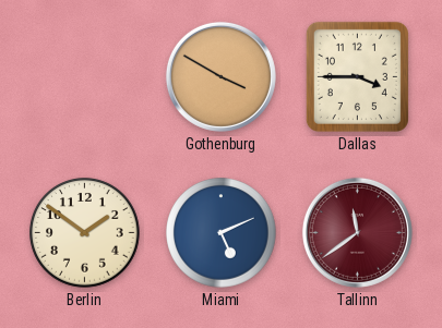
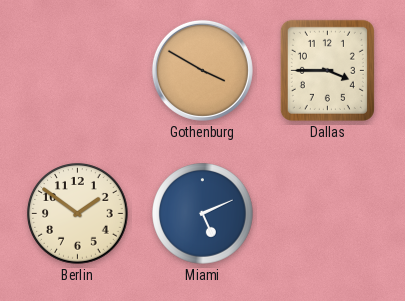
Tallinn: 11:39 -> none
